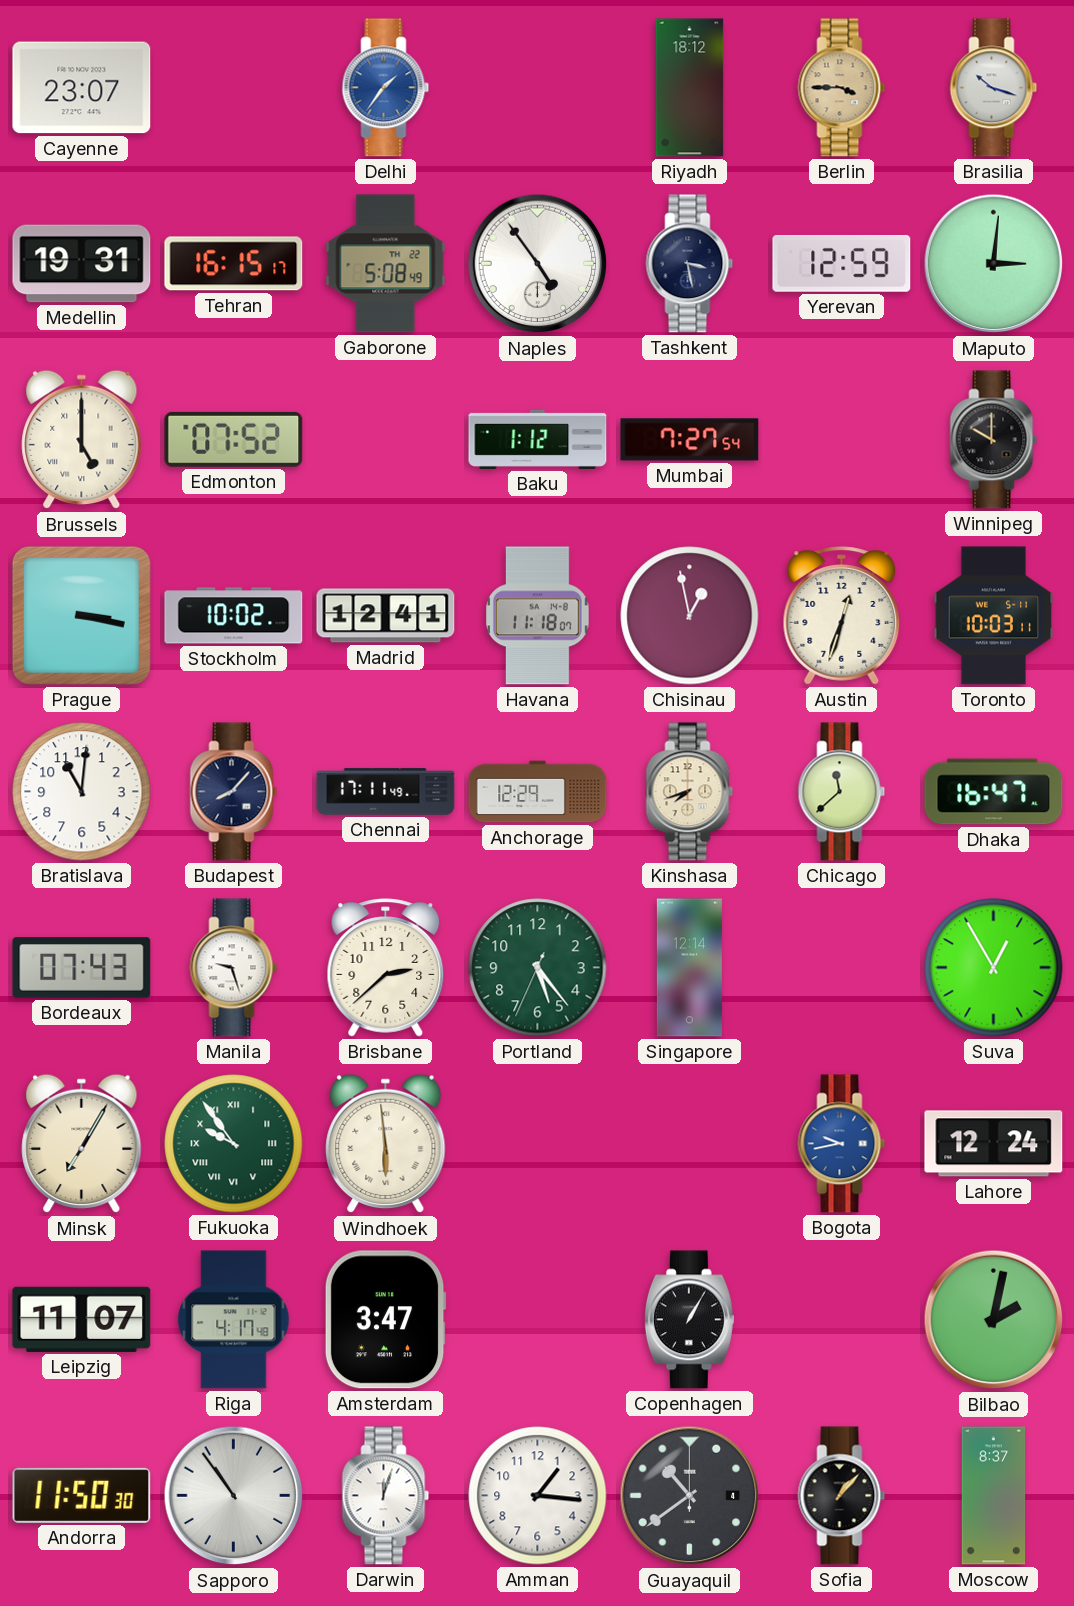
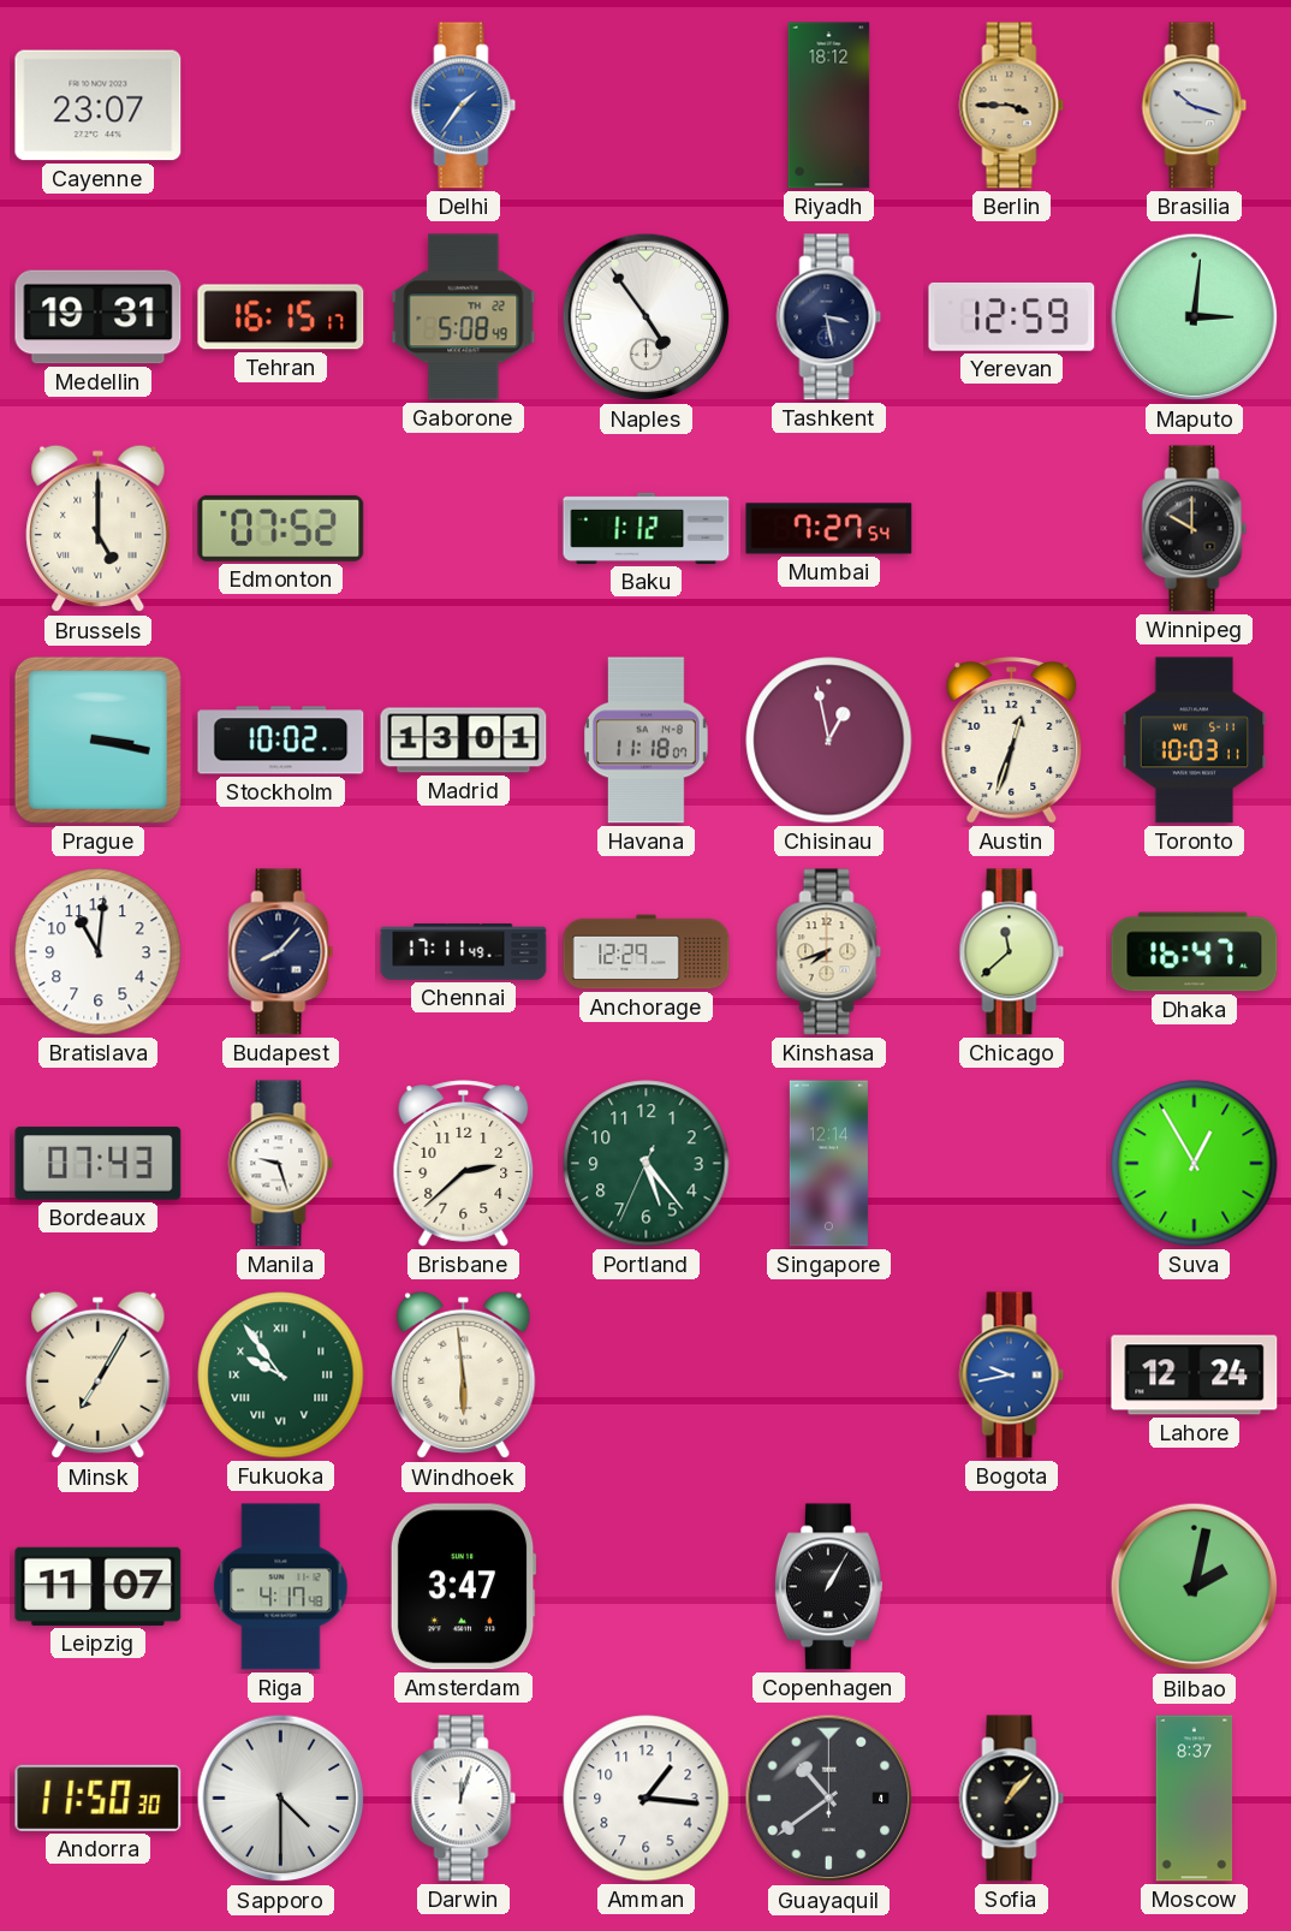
Madrid: 12:41 -> 13:01
Sapporo: 10:54 -> 4:30
